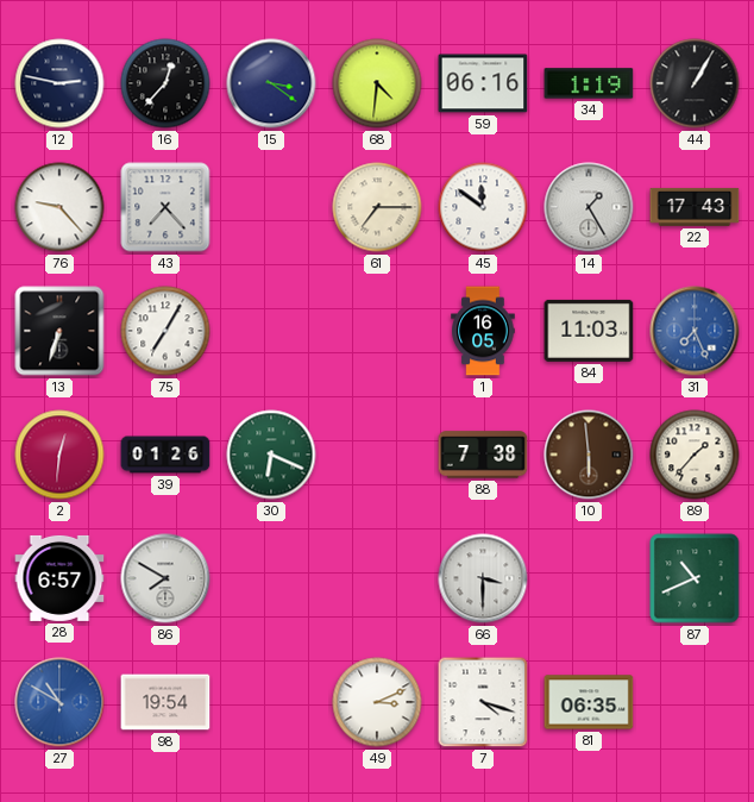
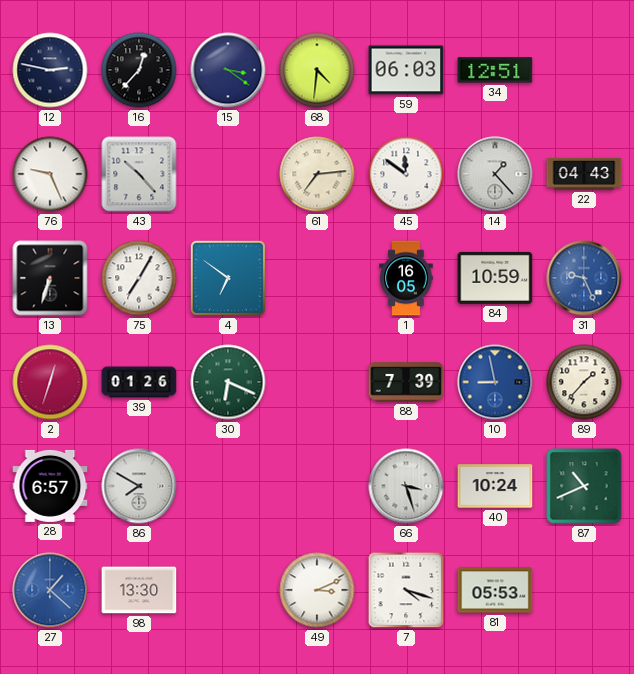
59: 06:16 -> 06:03
34: 1:19 -> 12:51
44: 1:05 -> none
76: 9:23 -> 9:26
43: 7:23 -> 10:23
61: 7:15 -> 7:14
14: 1:25 -> 1:23
22: 17:43 -> 04:43
4: none -> 6:51
84: 11:03 -> 10:59
31: 7:26 -> 9:26
2: 12:31 -> 12:33
88: 7:38 -> 7:39
10: 5:59 -> 8:58
10 dial: brown -> blue
66: 3:30 -> 3:27
40: none -> 10:24
27: 10:50 -> 1:22
98: 19:54 -> 13:30
81: 06:35 -> 05:53
